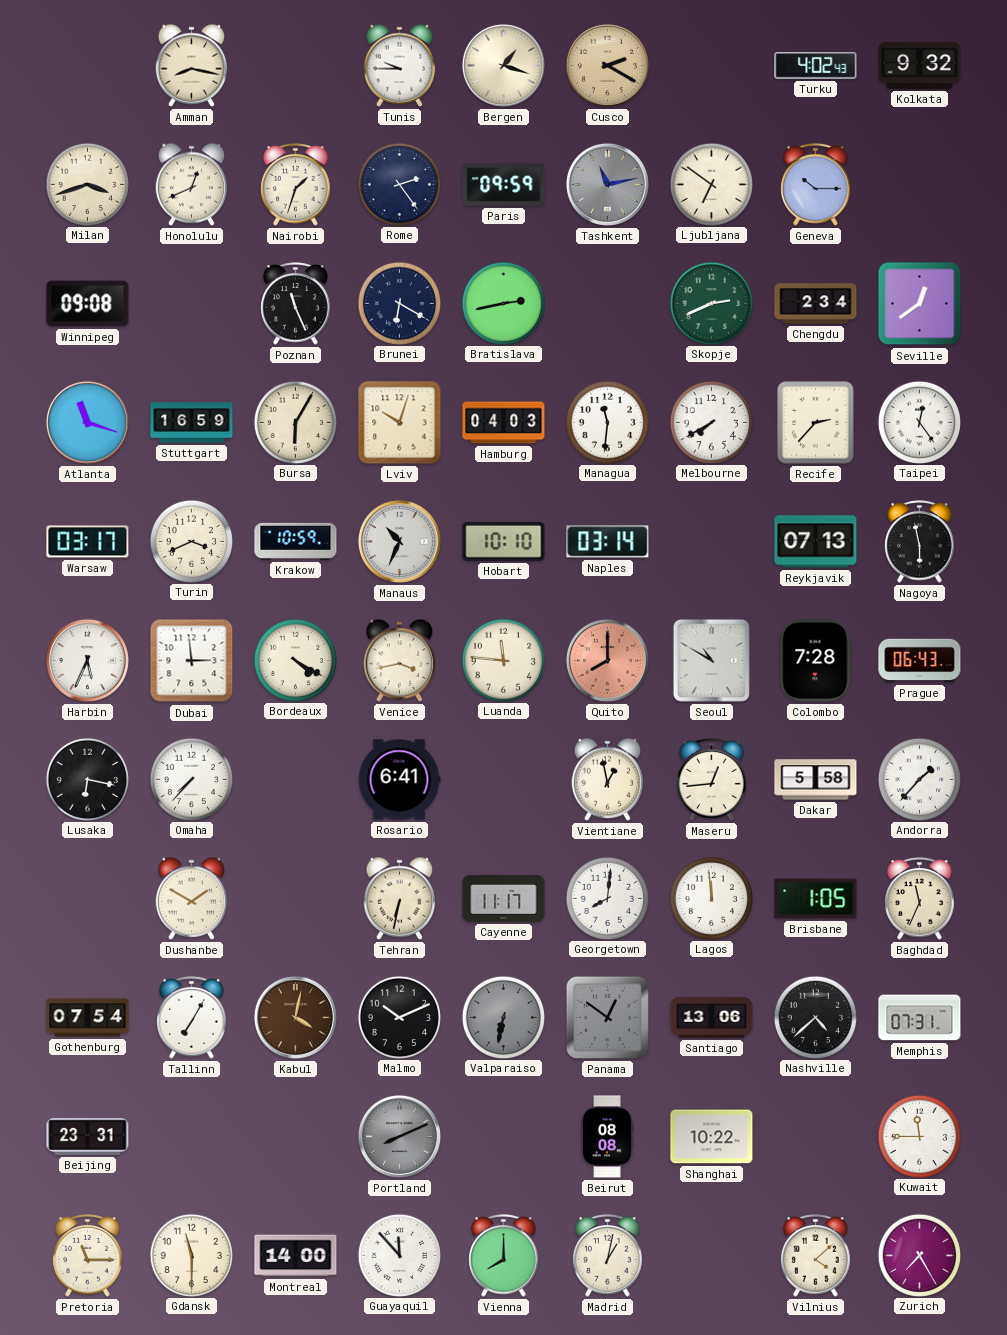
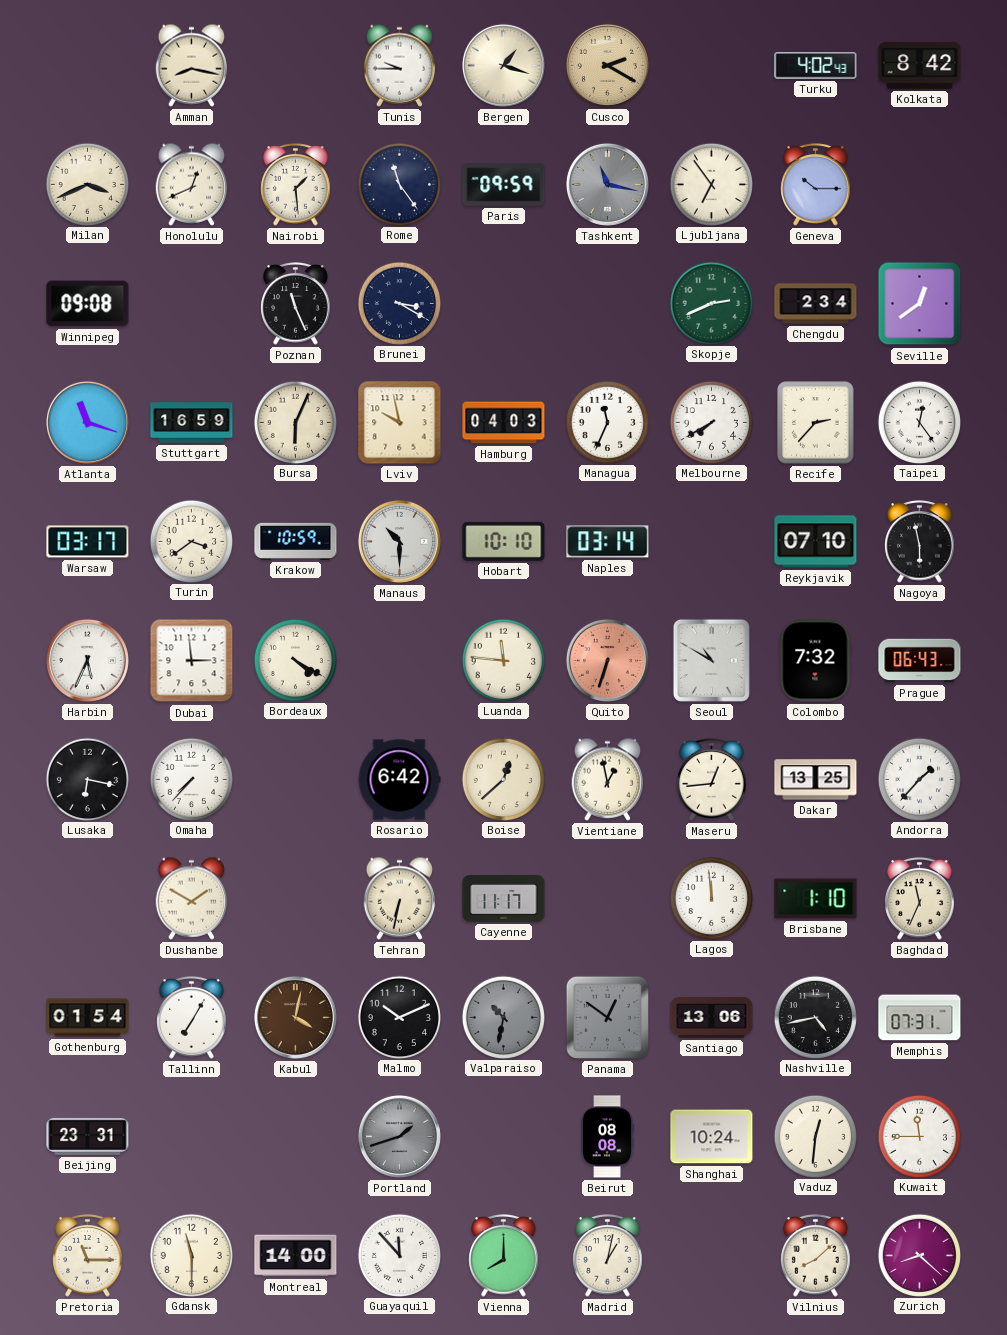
Kolkata: 9:32 -> 8:42
Milan: 3:42 -> 3:41
Nairobi: 1:33 -> 1:29
Rome: 2:24 -> 11:24
Tashkent: 11:13 -> 11:17
Ljubljana: 6:51 -> 6:54
Brunei: 6:20 -> 3:20
Bratislava: 2:43 -> none
Bursa: 6:05 -> 6:04
Lviv: 10:03 -> 9:58
Managua: 11:31 -> 11:34
Turin: 3:41 -> 3:39
Manaus: 10:34 -> 10:30
Reykjavik: 07:13 -> 07:10
Venice: 3:43 -> none
Quito: 8:00 -> 6:33
Colombo: 7:28 -> 7:32
Rosario: 6:41 -> 6:42
Boise: none -> 12:38
Dakar: 5:58 -> 13:25
Georgetown: 8:01 -> none
Brisbane: 1:05 -> 1:10
Gothenburg: 07:54 -> 01:54
Valparaiso: 6:32 -> 10:32
Nashville: 4:38 -> 4:43
Portland: 8:11 -> 1:42
Shanghai: 10:22 -> 10:24
Vaduz: none -> 12:31
Vilnius: 4:08 -> 8:08
Zurich: 7:25 -> 8:22
